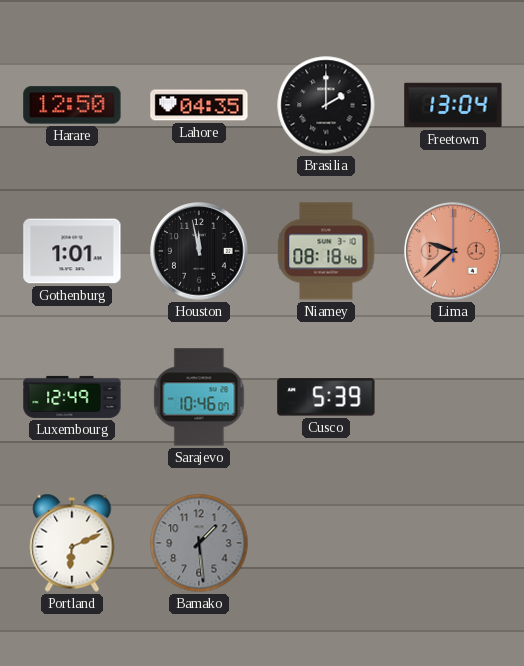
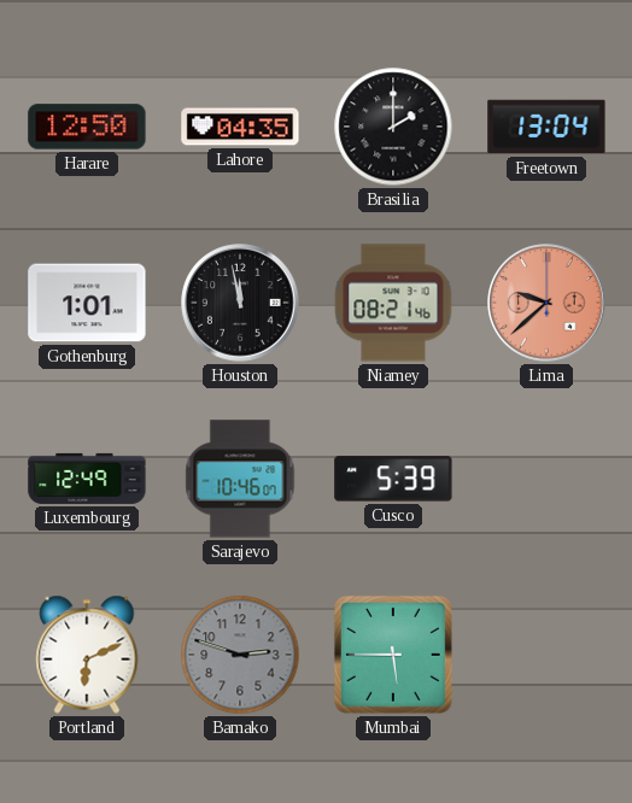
Niamey: 08:18 -> 08:21
Bamako: 1:29 -> 2:48
Mumbai: none -> 5:45
